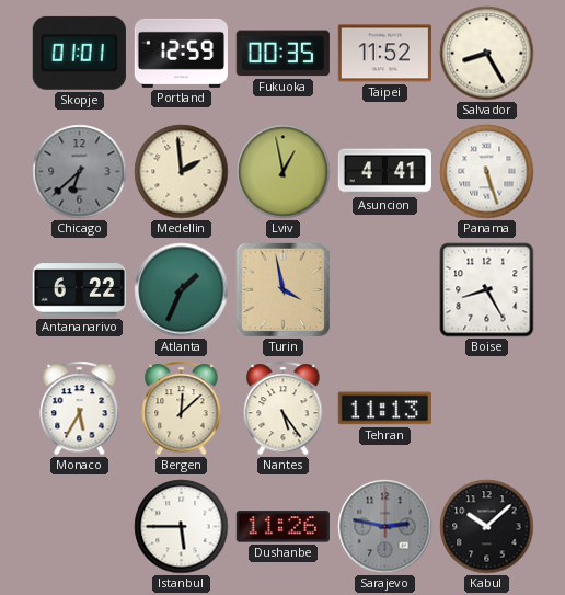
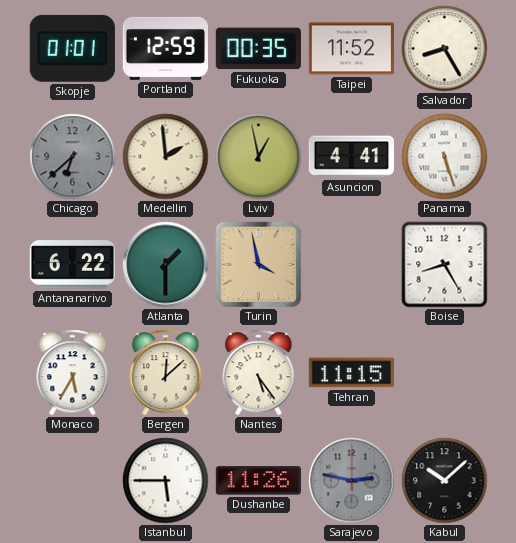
Atlanta: 1:34 -> 1:30
Tehran: 11:13 -> 11:15
